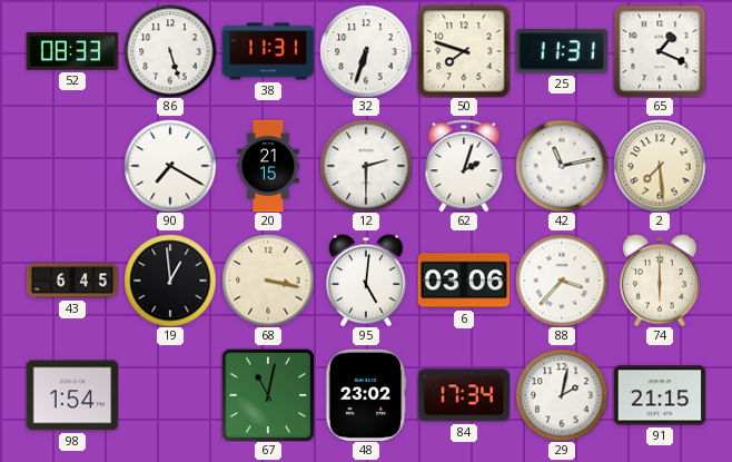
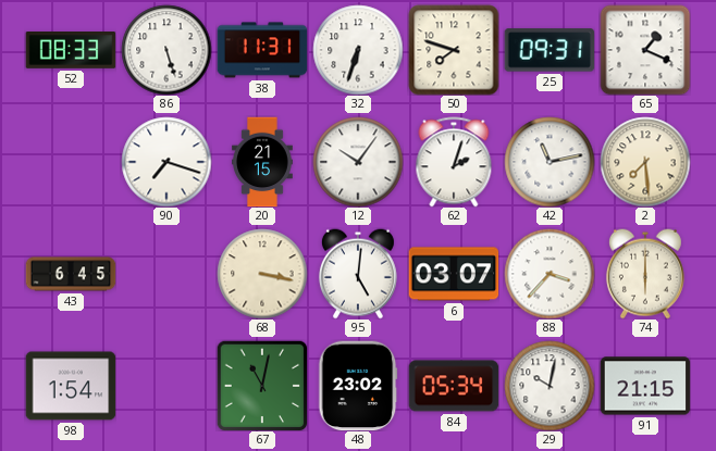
25: 11:31 -> 09:31
90: 7:20 -> 7:18
12: 2:30 -> 10:06
19: 12:59 -> none
6: 03:06 -> 03:07
84: 17:34 -> 05:34
29: 2:02 -> 10:02
